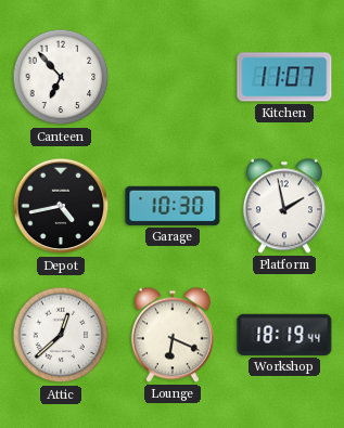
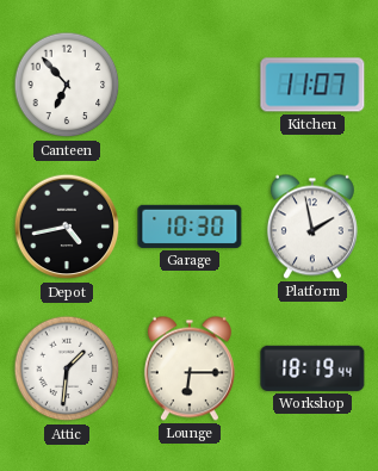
Attic: 12:38 -> 1:31
Lounge: 6:19 -> 6:15
